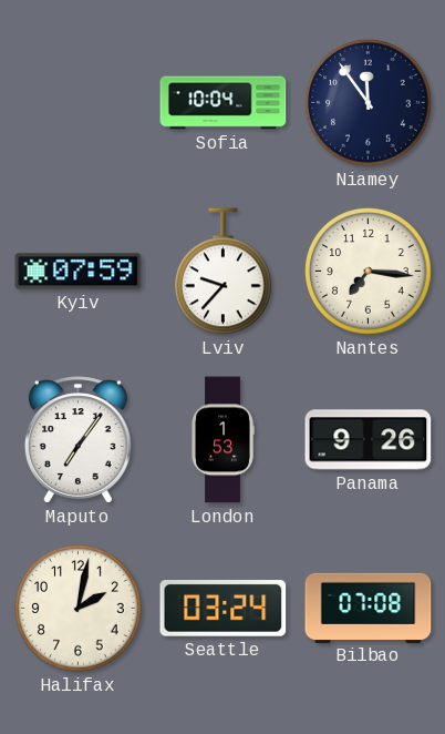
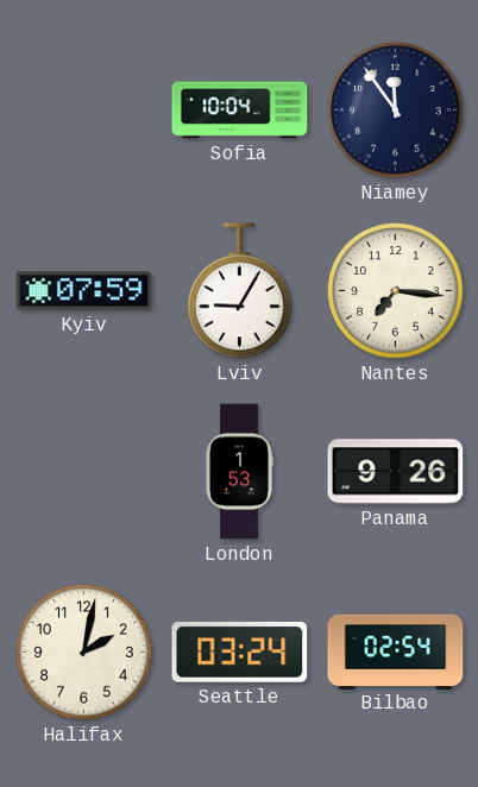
Lviv: 9:37 -> 9:05
Maputo: 7:06 -> none
Bilbao: 07:08 -> 02:54
